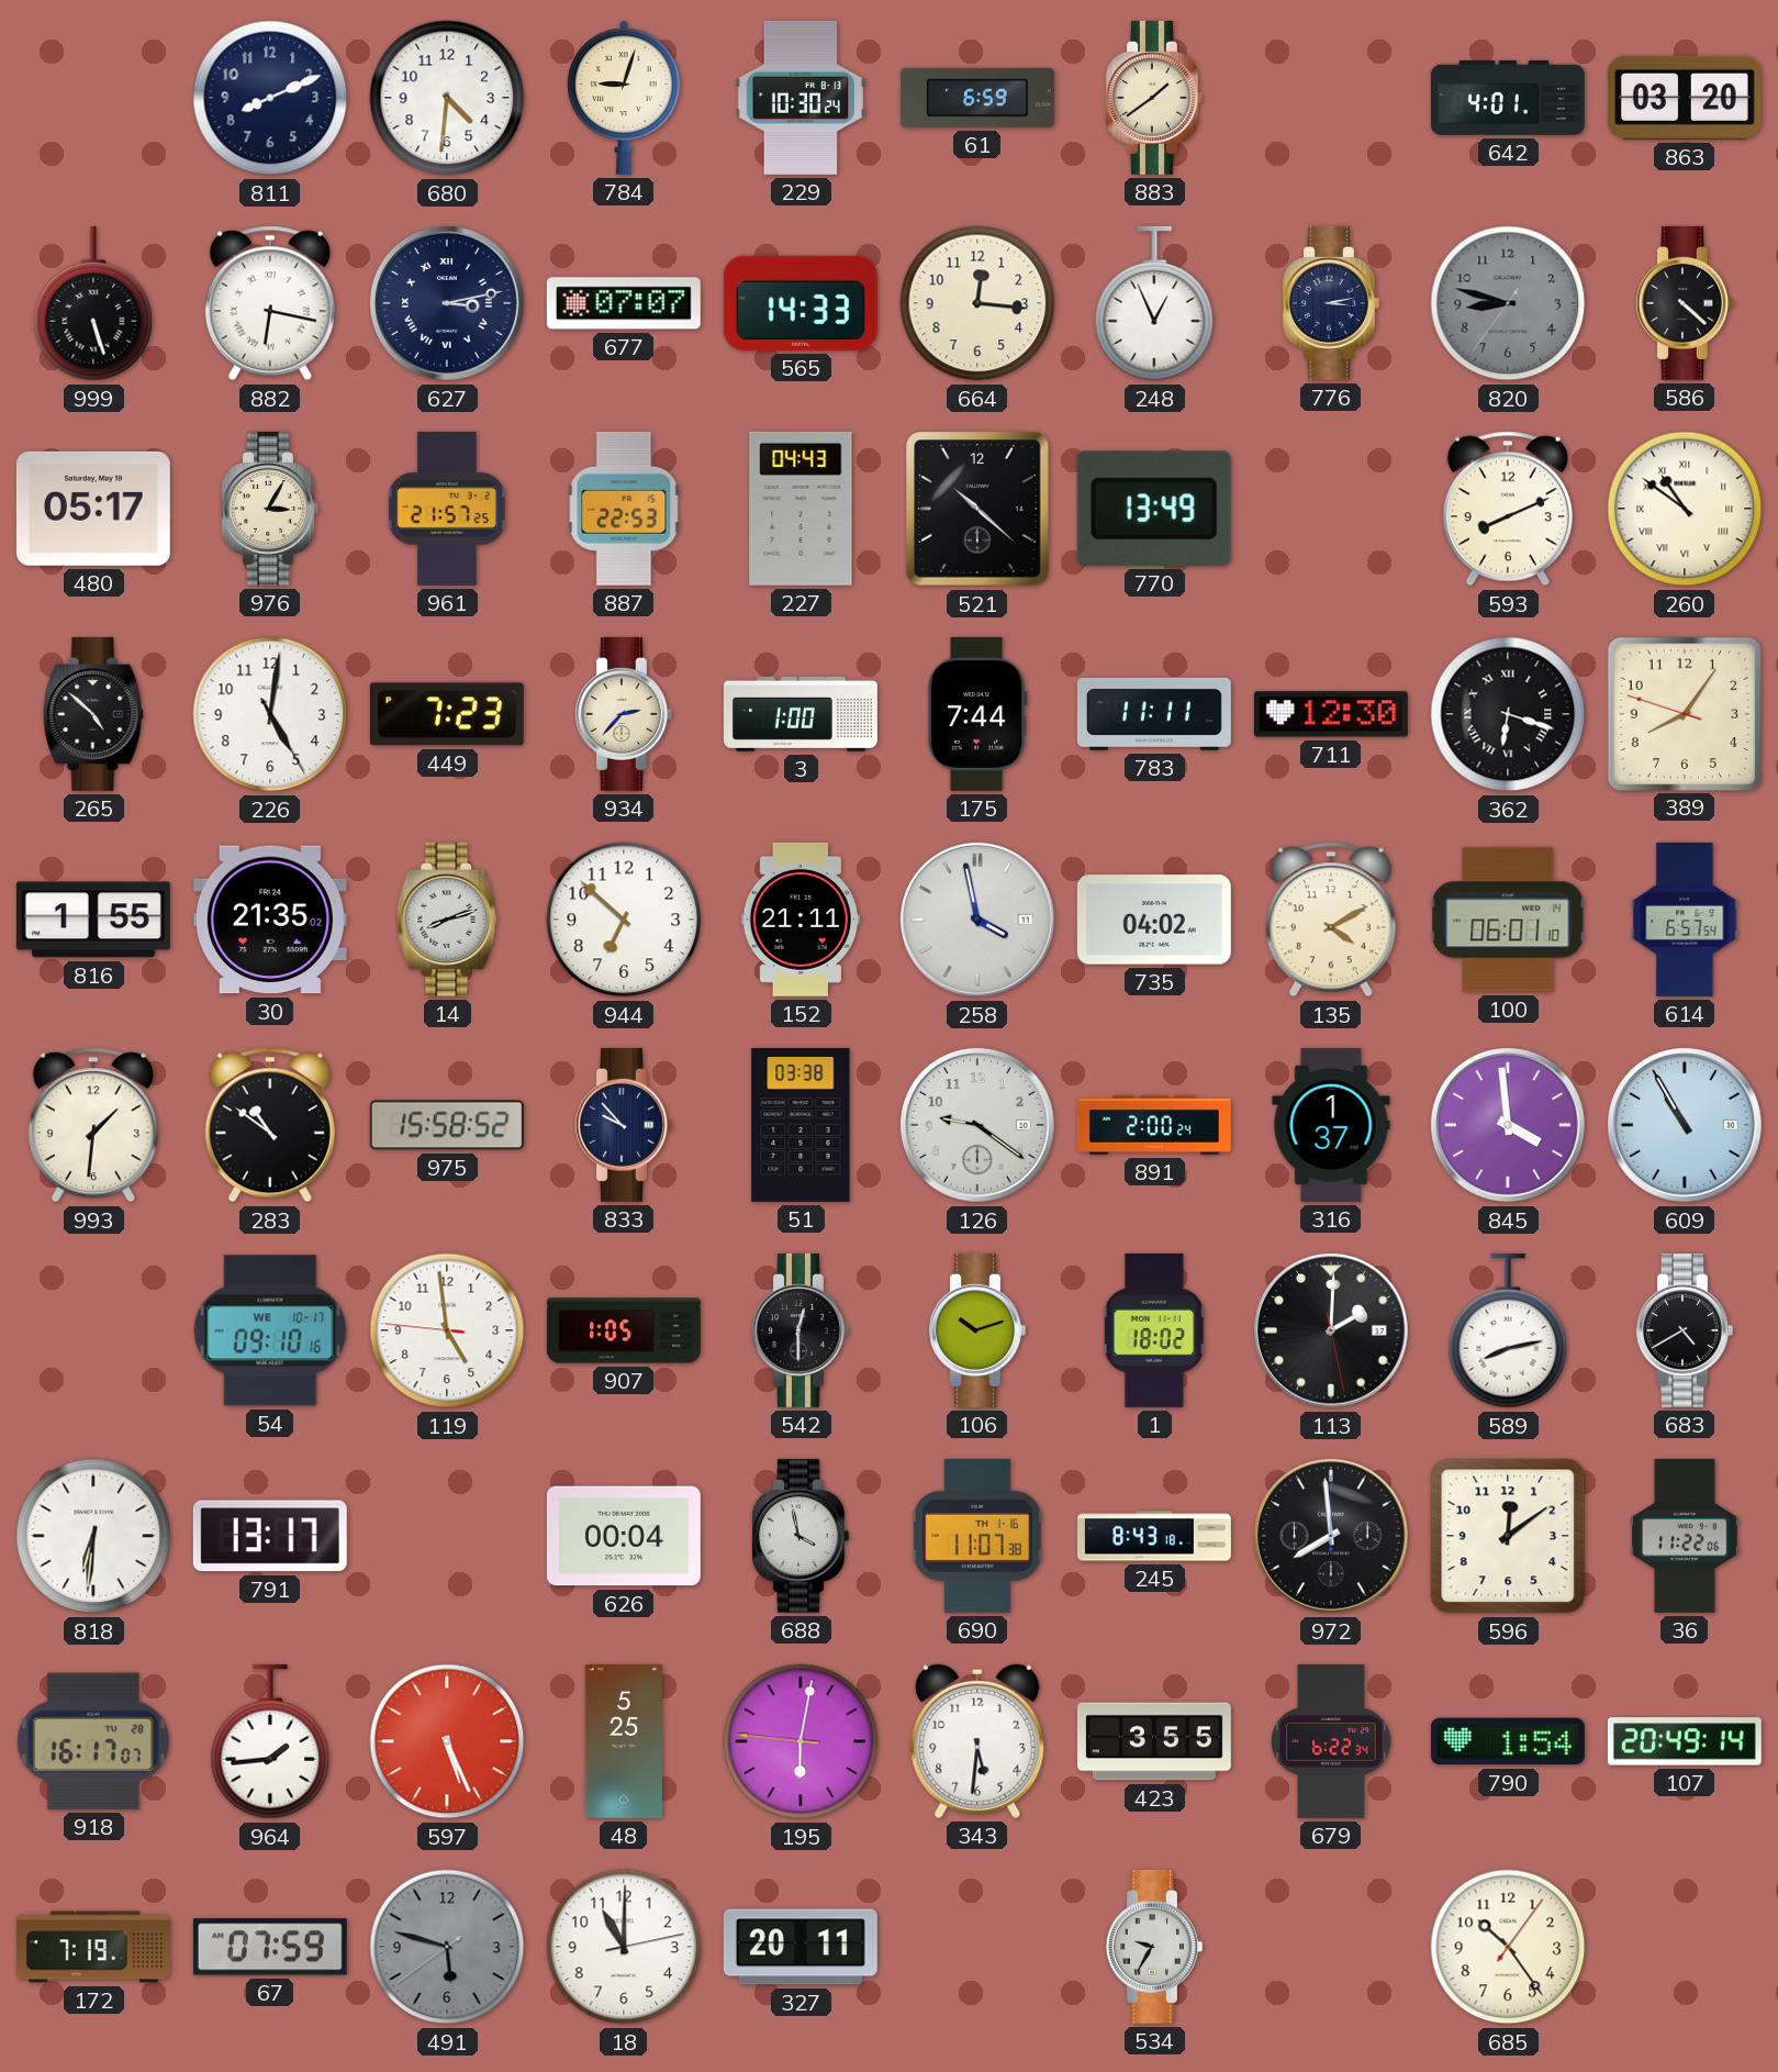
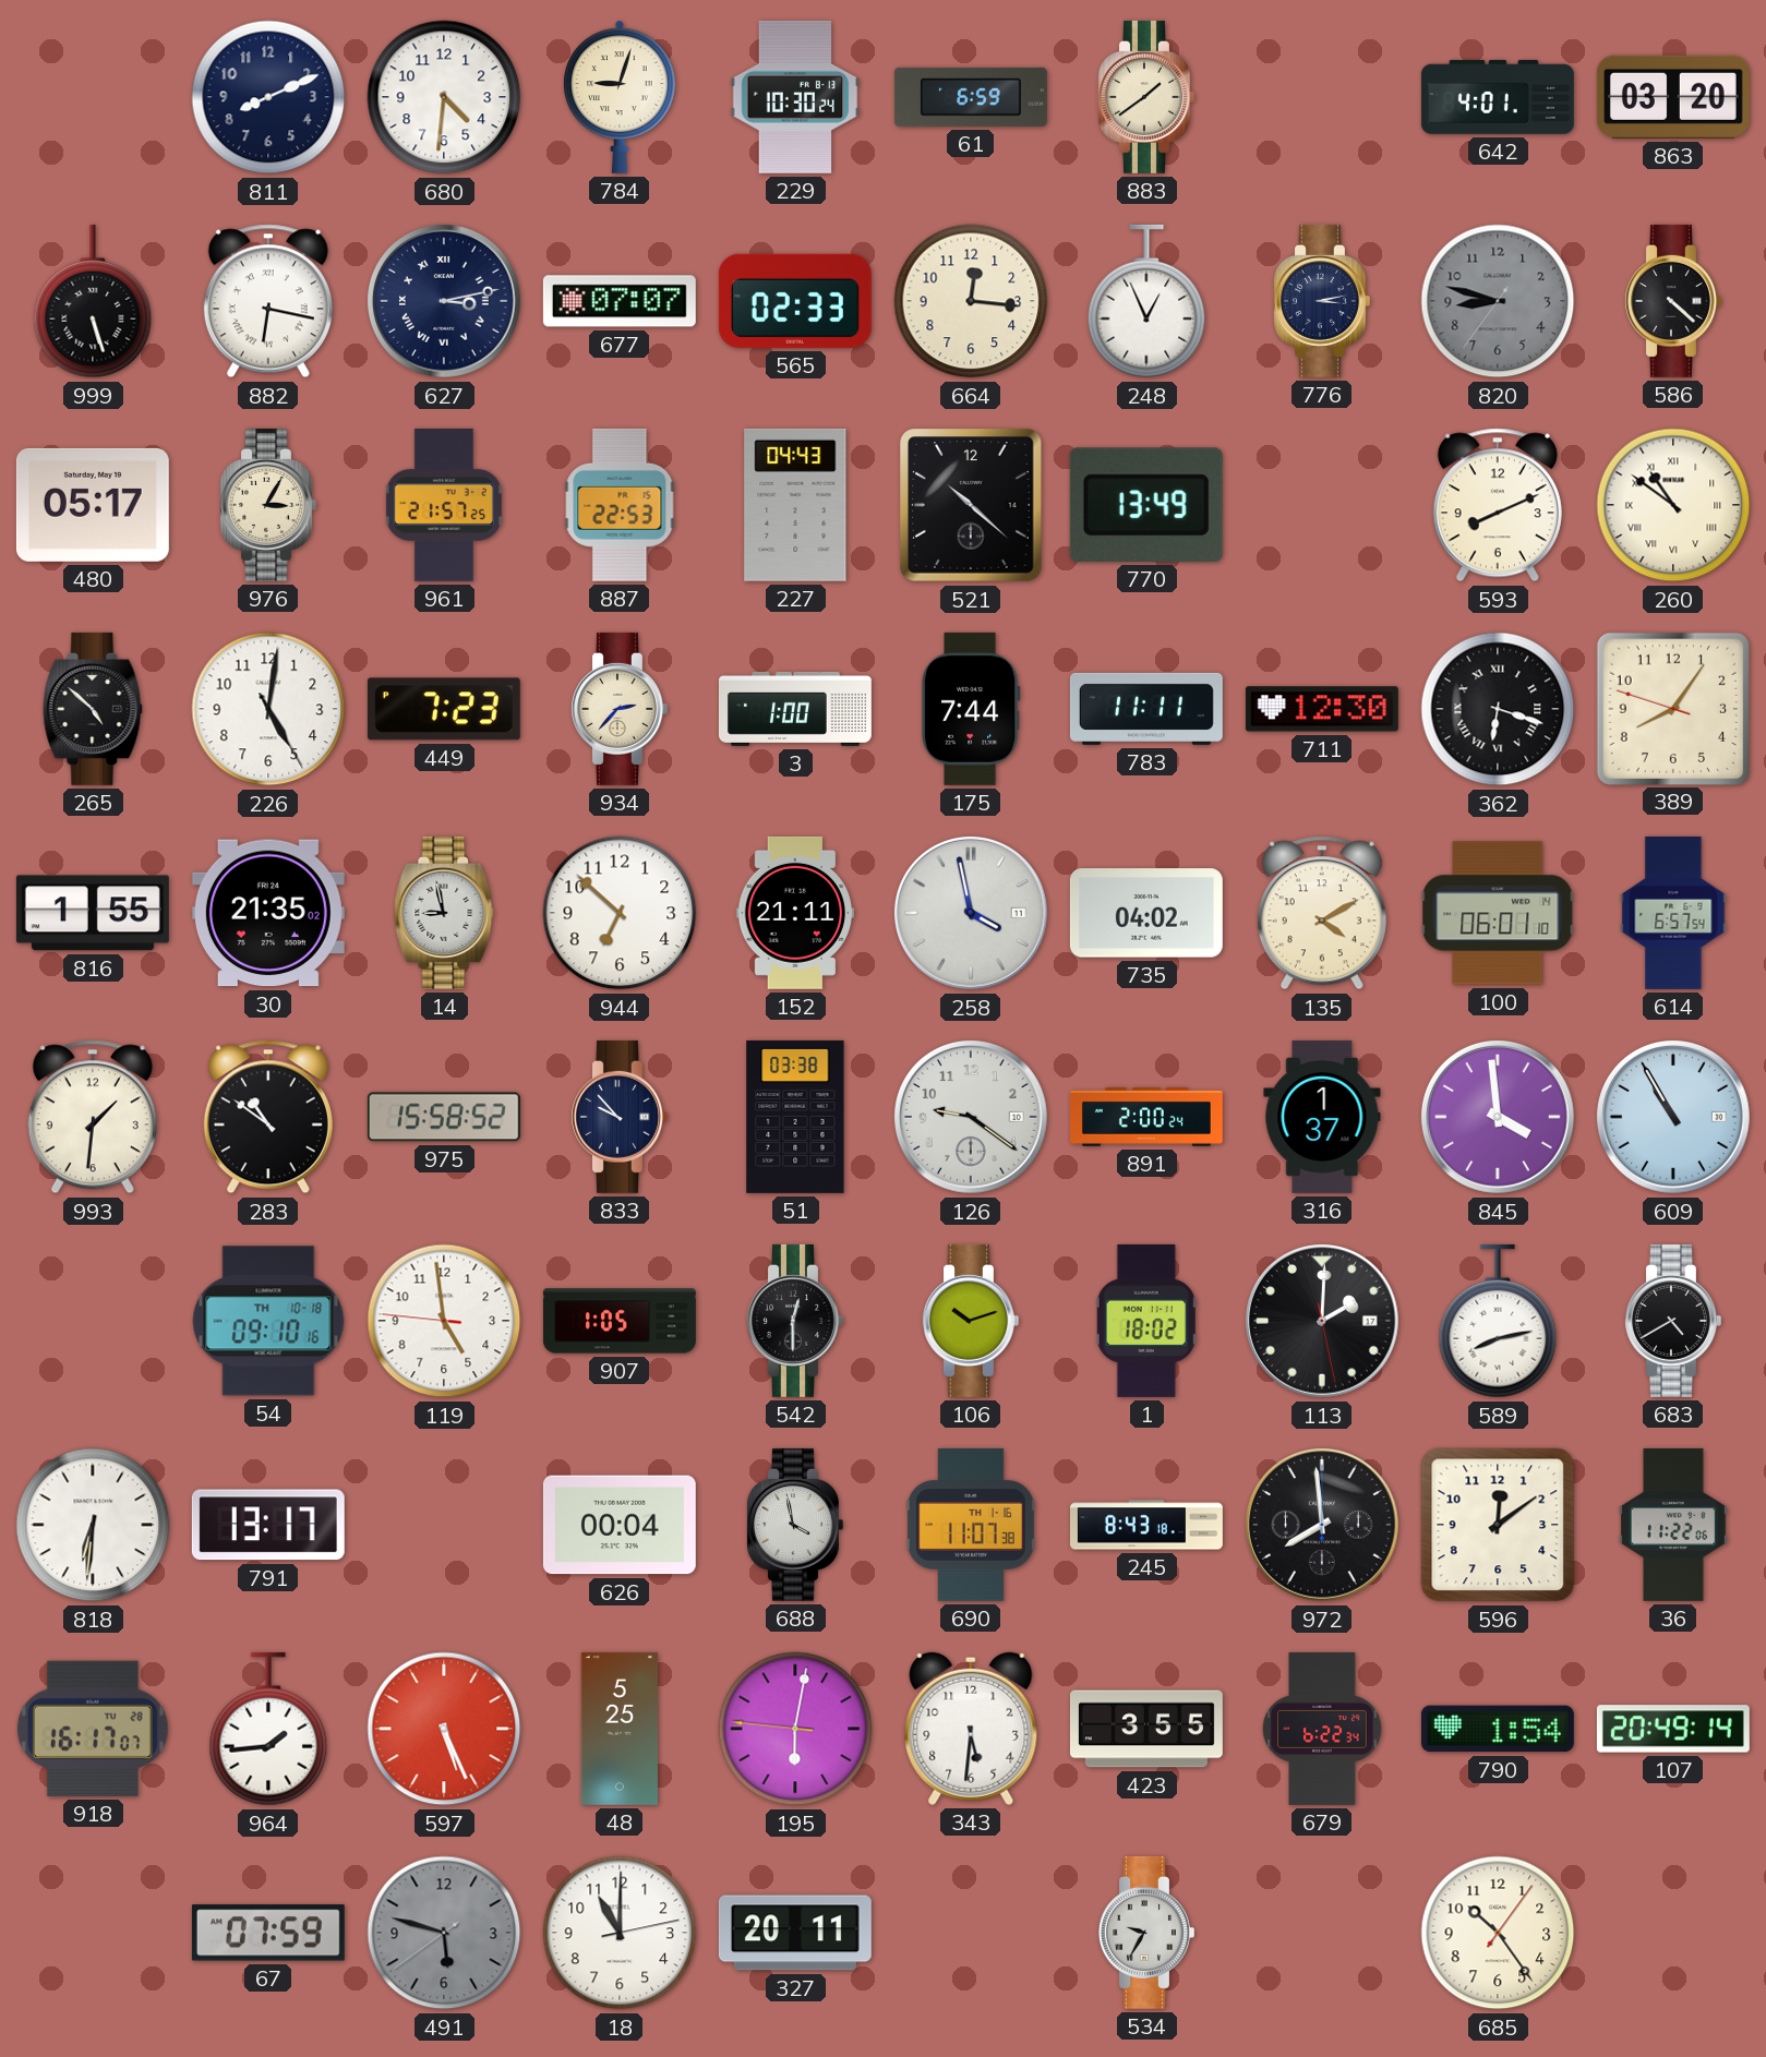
565: 14:33 -> 02:33
14: 8:12 -> 8:58
54 date: WE 10-17 -> TH 10-18
172: 7:19 -> none
